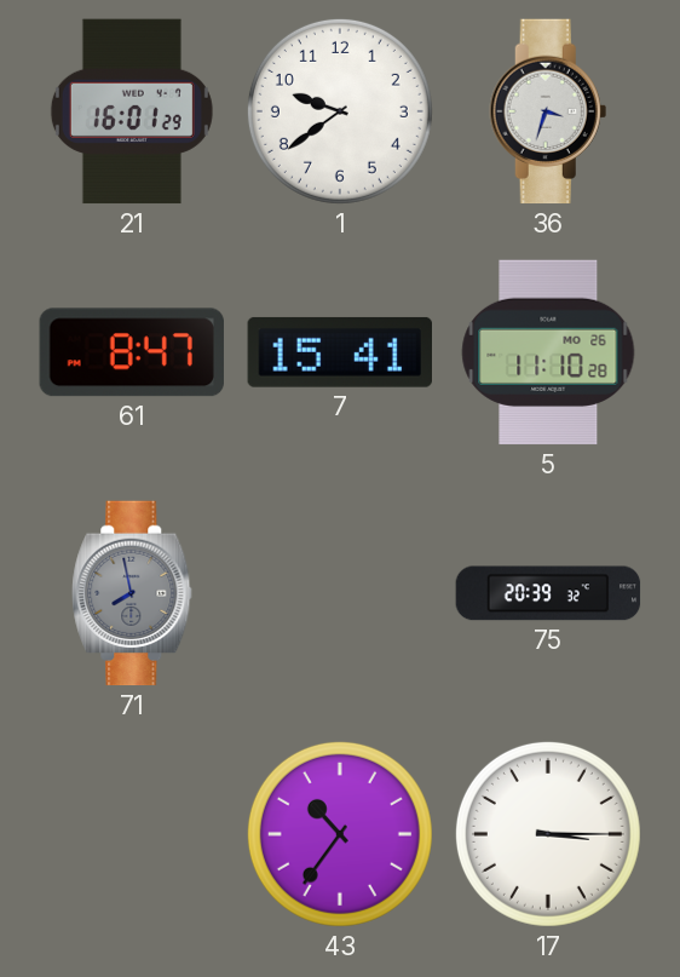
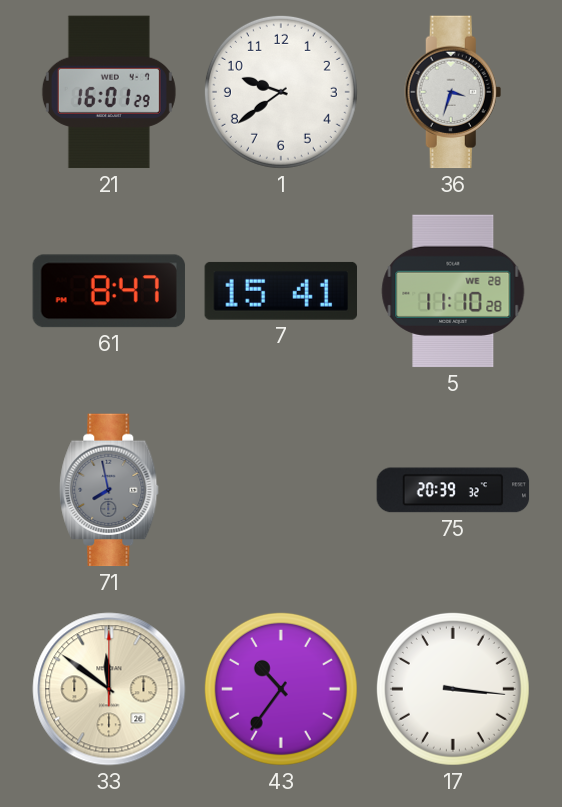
5 date: MO 26 -> WE 28
33: none -> 11:51
17: 3:15 -> 3:16
